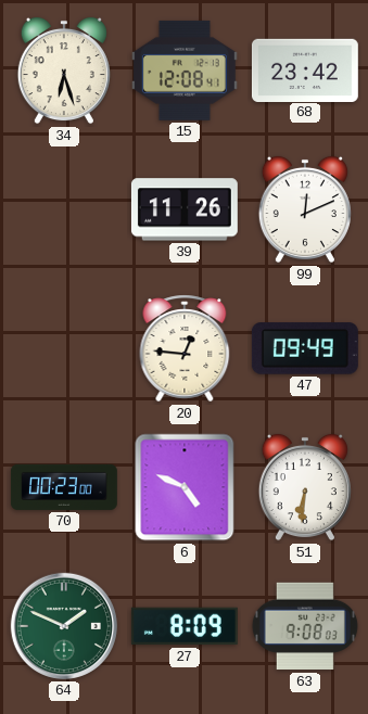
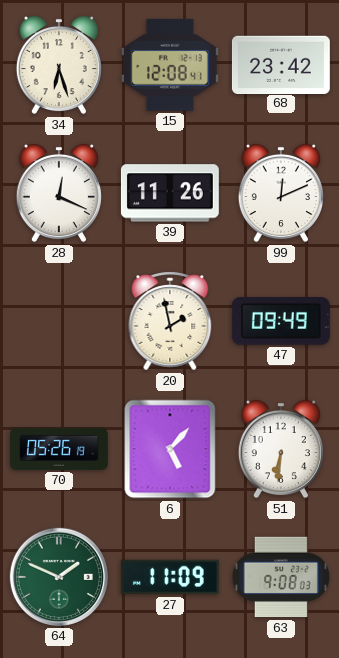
28: none -> 12:19
20: 12:46 -> 1:58
70: 00:23 -> 05:26
6: 4:49 -> 5:07
27: 8:09 -> 11:09
